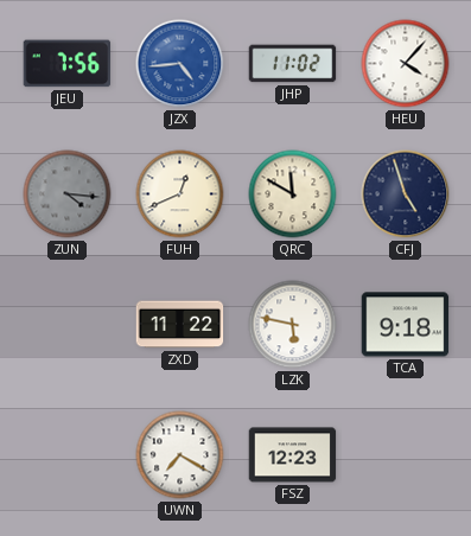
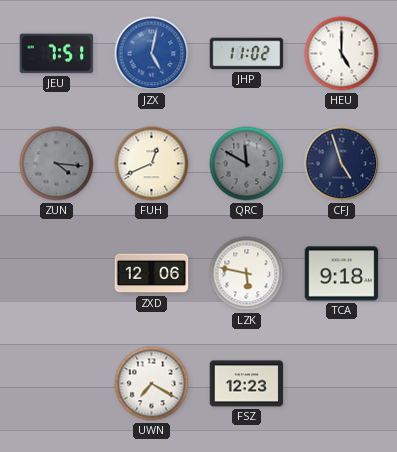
JEU: 7:56 -> 7:51
JZX: 4:44 -> 5:02
HEU: 4:07 -> 5:00
QRC dial: cream -> grey
ZXD: 11:22 -> 12:06
